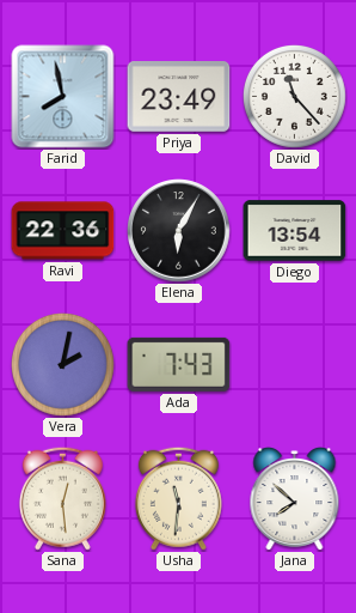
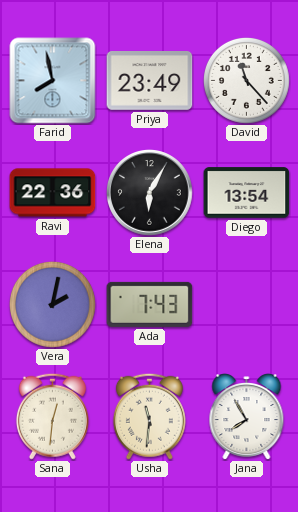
Sana: 12:29 -> 12:31
Jana: 7:52 -> 7:55
